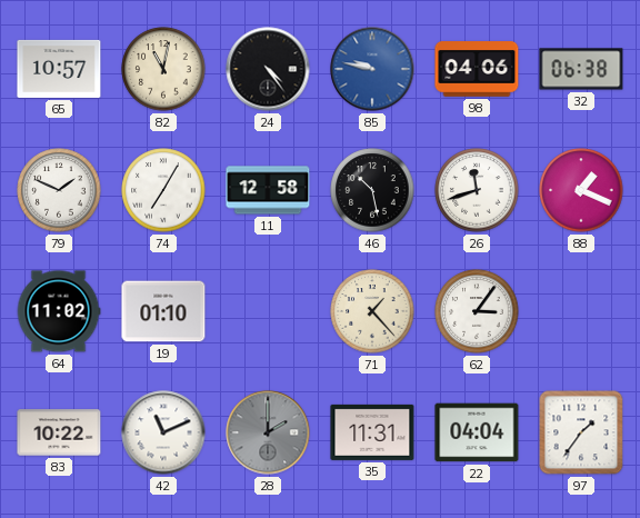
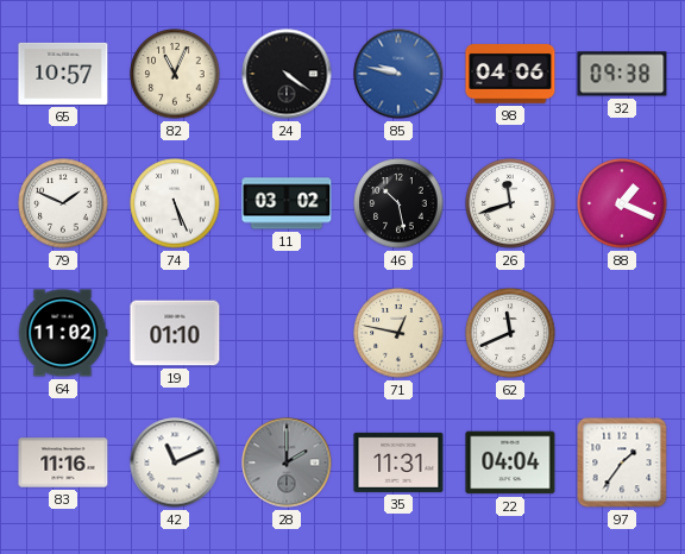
82: 11:02 -> 11:04
24: 4:24 -> 4:21
32: 06:38 -> 09:38
74: 7:05 -> 5:26
11: 12:58 -> 03:02
71: 1:23 -> 12:47
62: 3:06 -> 11:41
83: 10:22 -> 11:16
